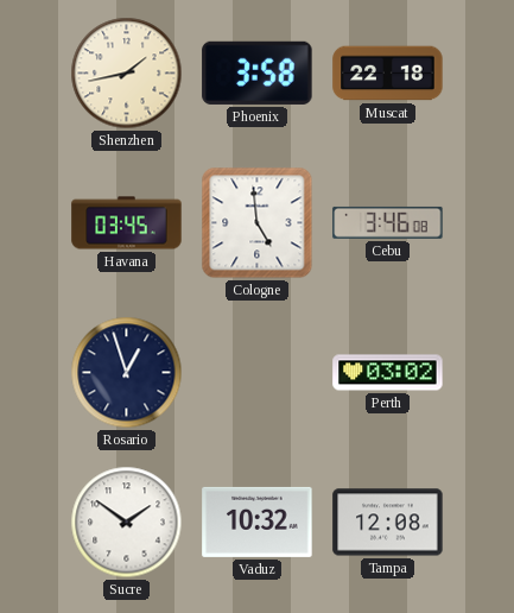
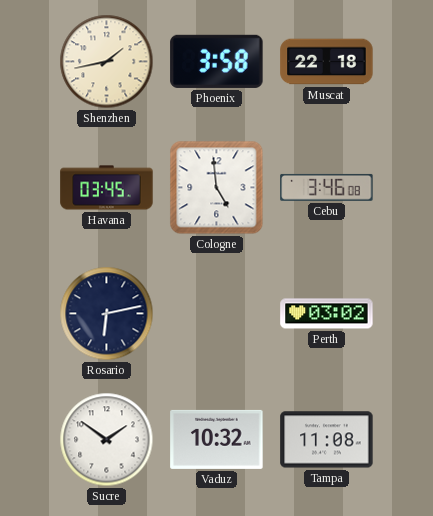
Rosario: 12:57 -> 6:13
Tampa: 12:08 -> 11:08
